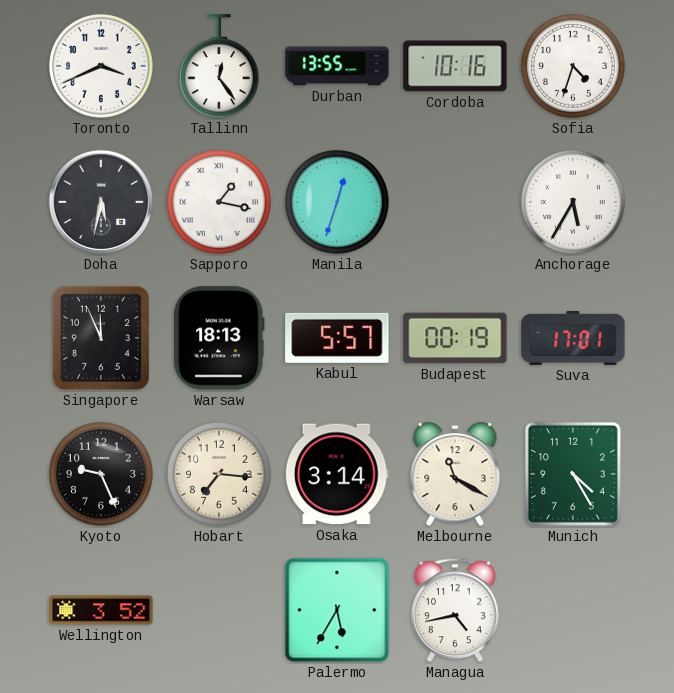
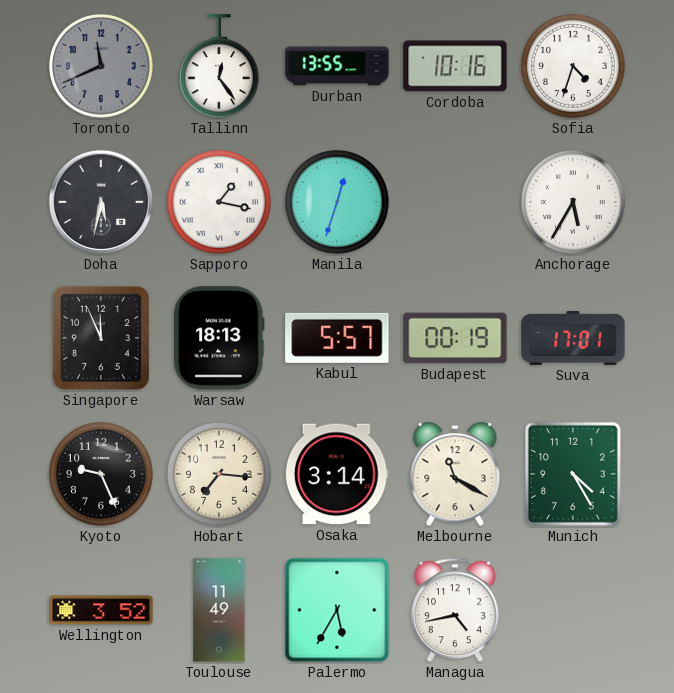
Toronto: 3:41 -> 11:41
Toronto dial: white -> grey
Toulouse: none -> 11:49
